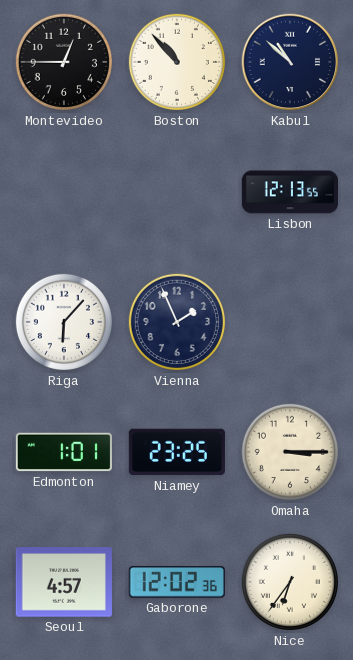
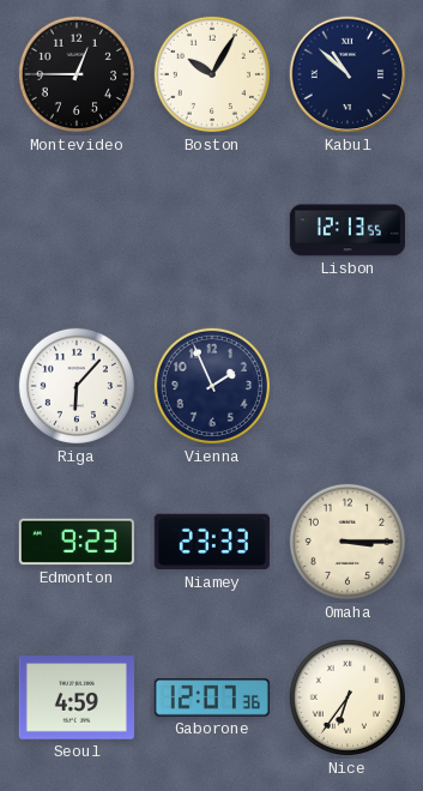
Boston: 10:53 -> 10:05
Edmonton: 1:01 -> 9:23
Niamey: 23:25 -> 23:33
Seoul: 4:57 -> 4:59
Gaborone: 12:02 -> 12:07
